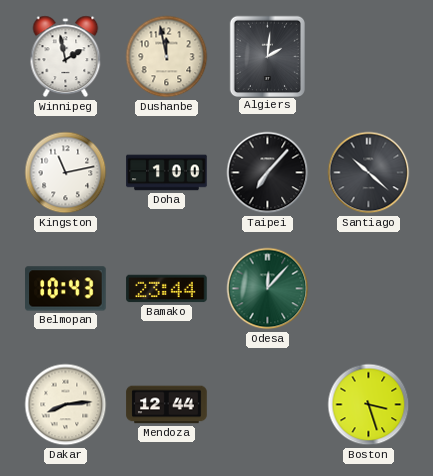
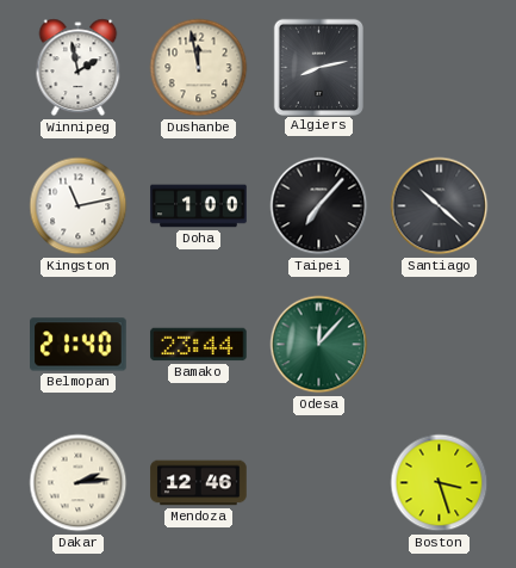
Algiers: 2:01 -> 8:13
Belmopan: 10:43 -> 21:40
Dakar: 8:14 -> 2:14
Mendoza: 12:44 -> 12:46
